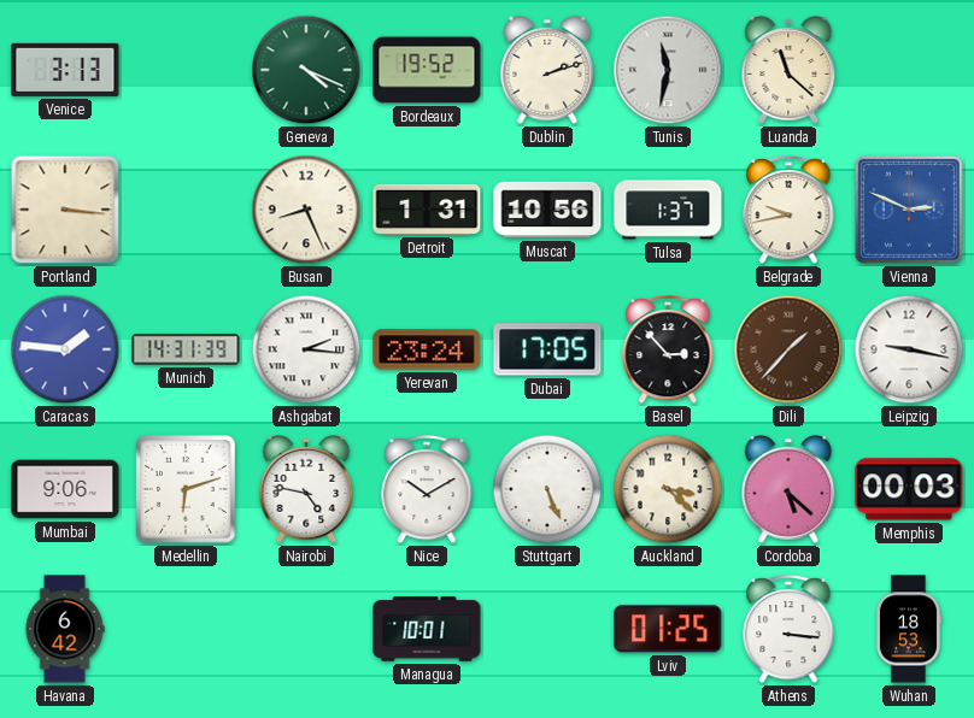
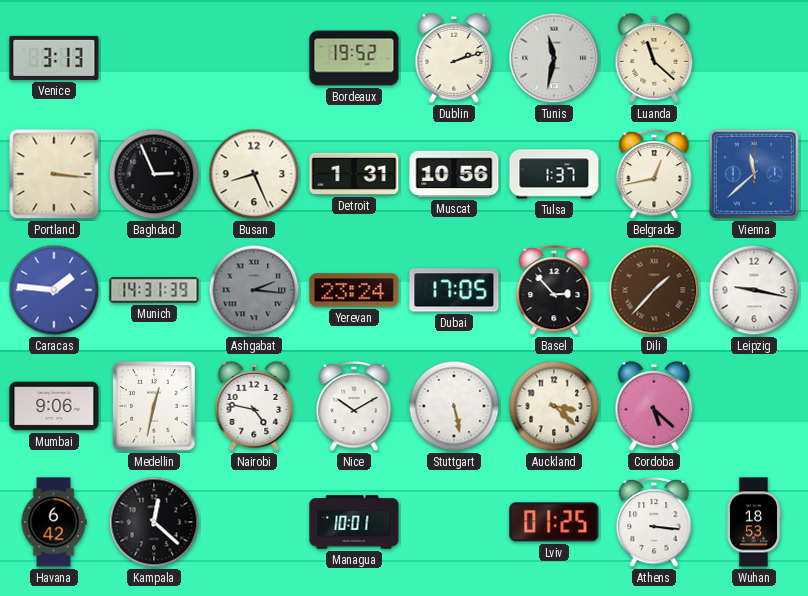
Geneva: 4:19 -> none
Baghdad: none -> 2:56
Belgrade: 9:43 -> 12:43
Vienna: 2:49 -> 11:38
Ashgabat dial: white -> grey
Medellin: 6:12 -> 12:32
Stuttgart: 5:26 -> 5:28
Memphis: 00:03 -> none
Kampala: none -> 12:22
